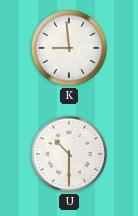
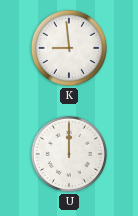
U: 10:30 -> 12:00
